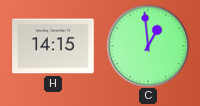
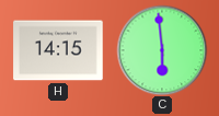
C: 12:59 -> 5:59
